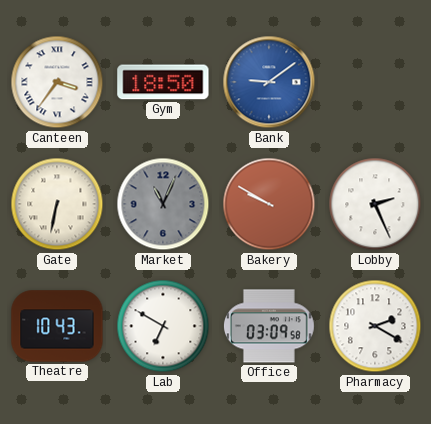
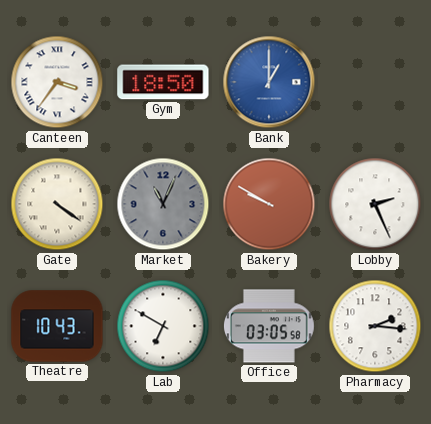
Bank: 9:09 -> 1:00
Gate: 6:32 -> 4:21
Office: 03:09 -> 03:05
Pharmacy: 2:20 -> 2:16
